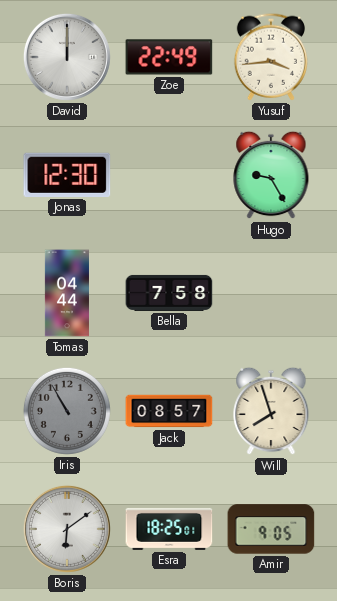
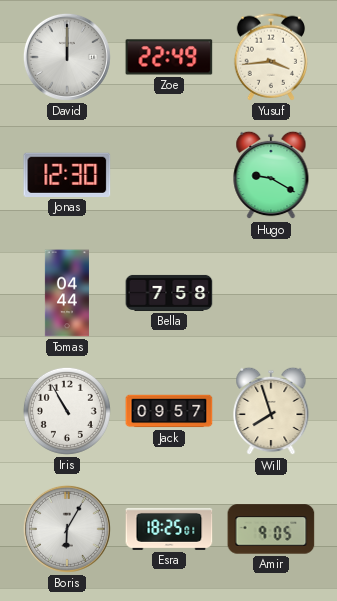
Hugo: 9:25 -> 9:20
Iris dial: grey -> white
Jack: 08:57 -> 09:57
Boris: 6:09 -> 6:05
